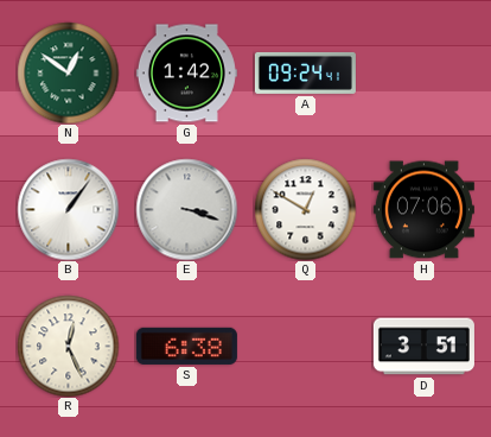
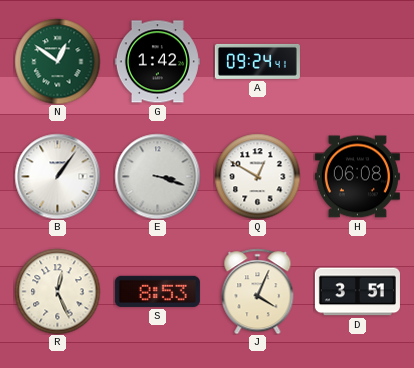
H: 07:06 -> 06:08
S: 6:38 -> 8:53
J: none -> 4:04
